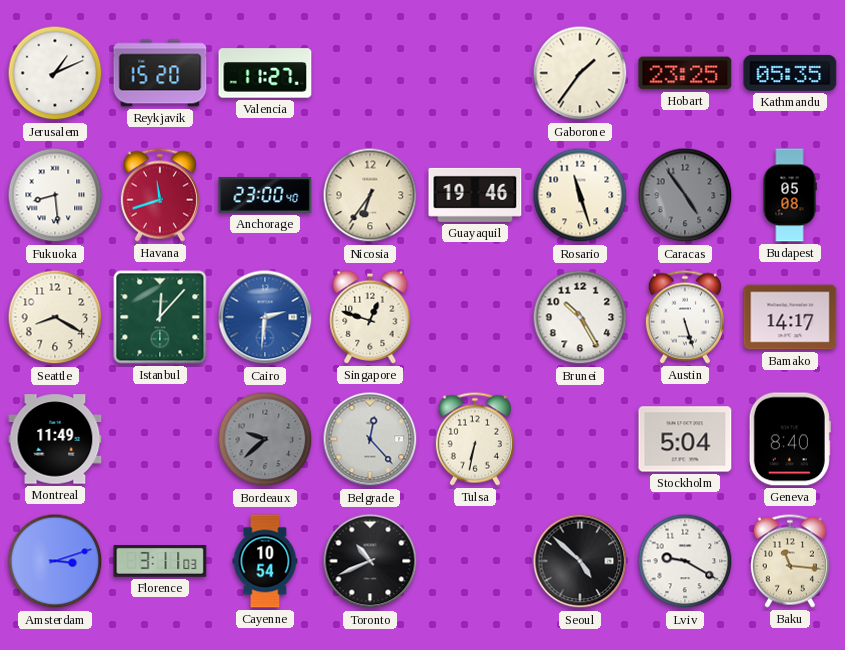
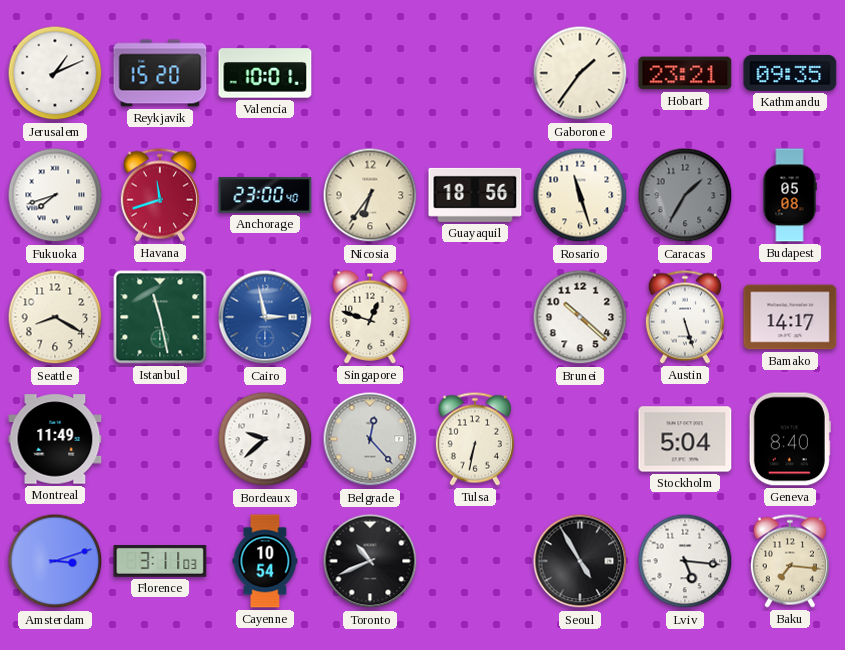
Valencia: 11:27 -> 10:01
Hobart: 23:25 -> 23:21
Kathmandu: 05:35 -> 09:35
Fukuoka: 8:29 -> 7:42
Guayaquil: 19:46 -> 18:56
Caracas: 4:54 -> 1:35
Istanbul: 12:07 -> 11:28
Cairo: 2:31 -> 2:58
Brunei: 10:25 -> 10:22
Bordeaux dial: grey -> white
Seoul: 4:52 -> 4:55
Lviv: 9:20 -> 5:16
Baku: 11:16 -> 7:16
